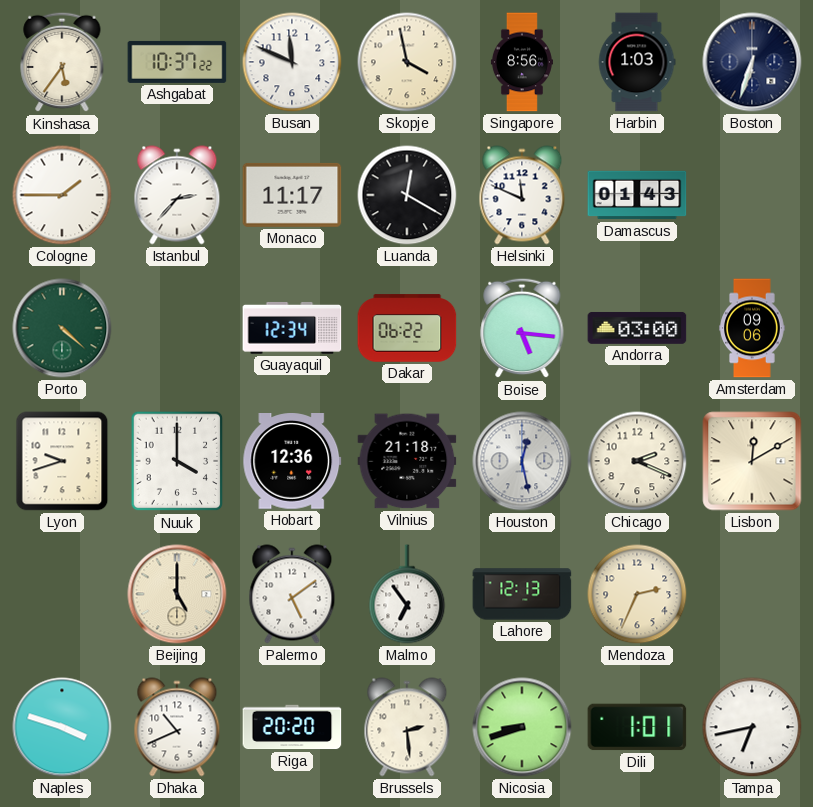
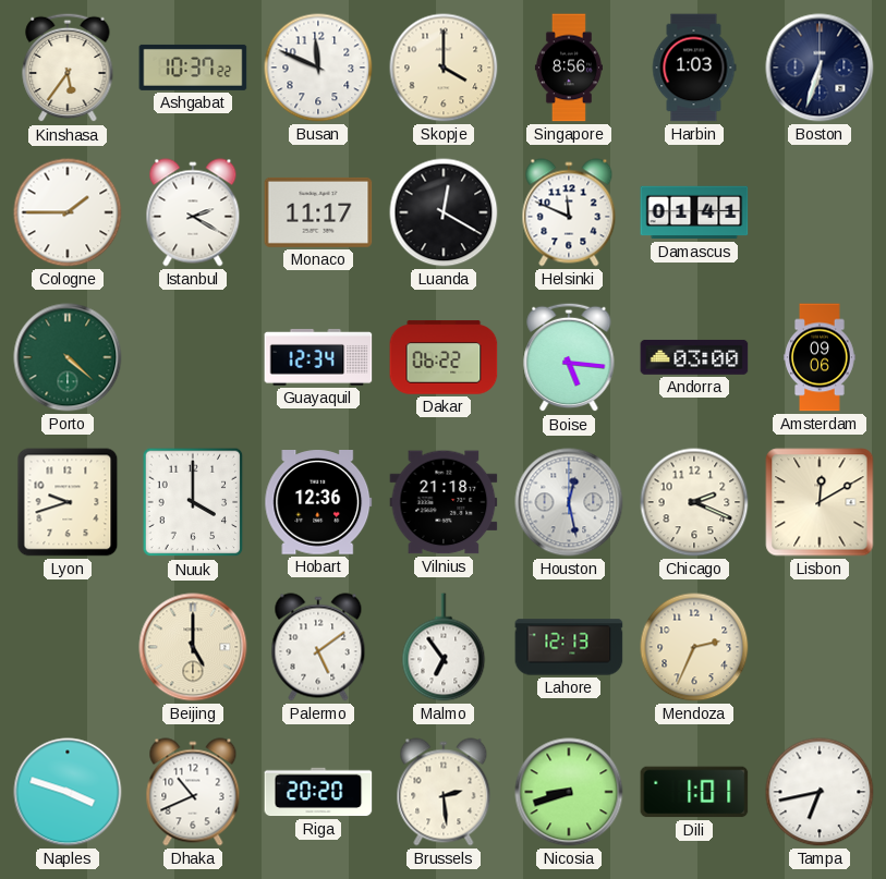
Skopje: 3:58 -> 4:00
Istanbul: 2:37 -> 2:20
Damascus: 01:43 -> 01:41
